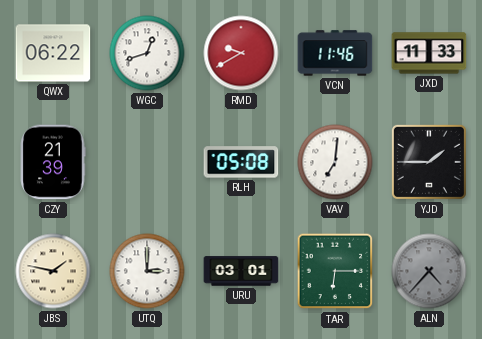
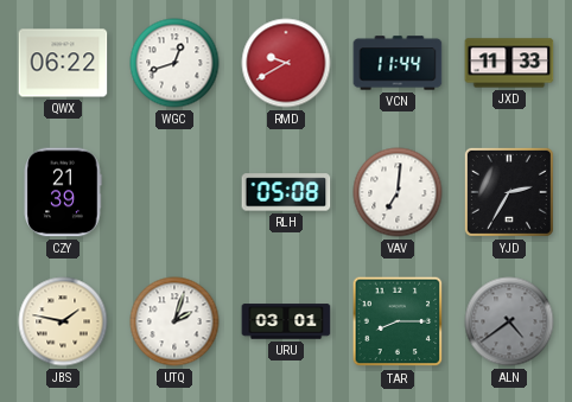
VCN: 11:46 -> 11:44
YJD: 1:45 -> 2:35
UTQ: 3:00 -> 2:03
TAR: 6:15 -> 8:15
ALN: 4:37 -> 4:39
